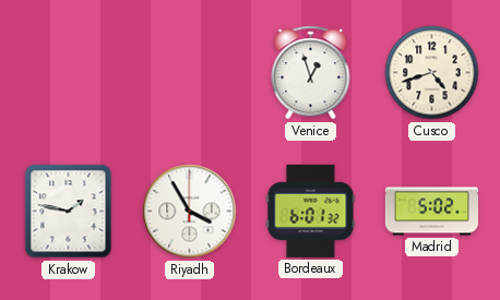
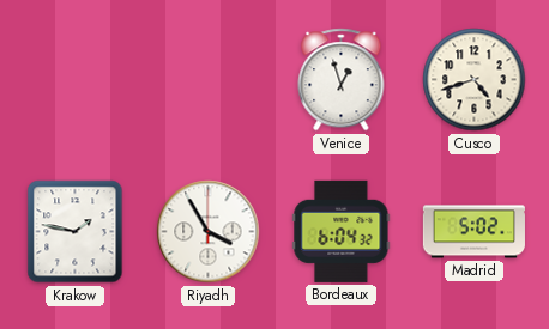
Bordeaux: 6:01 -> 6:04
